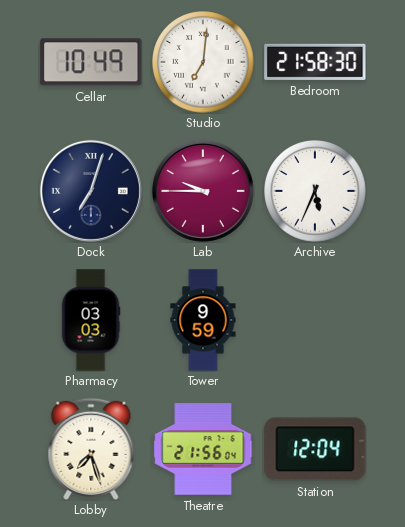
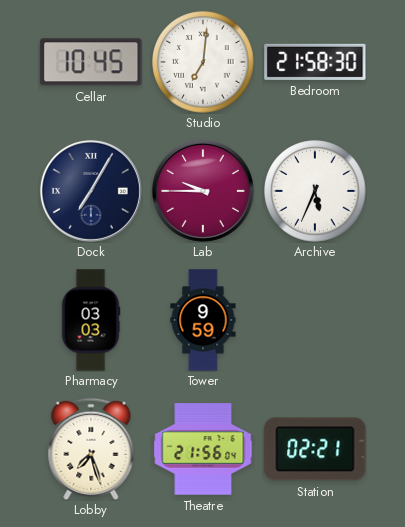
Cellar: 10:49 -> 10:45
Dock: 7:03 -> 7:05
Station: 12:04 -> 02:21
